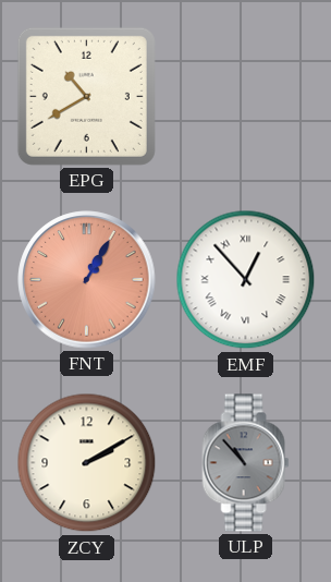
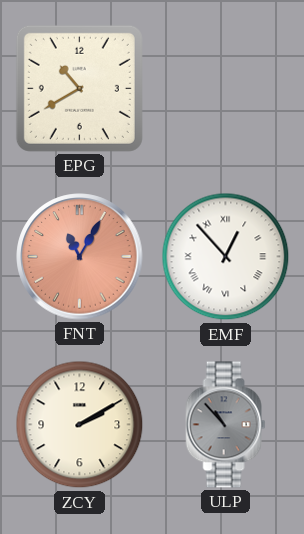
FNT: 1:05 -> 11:05
